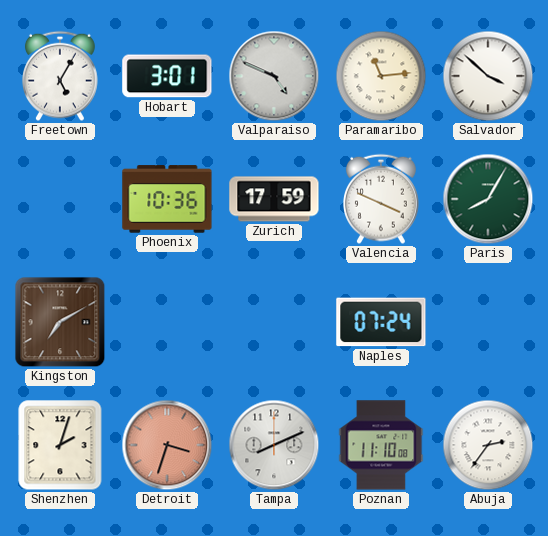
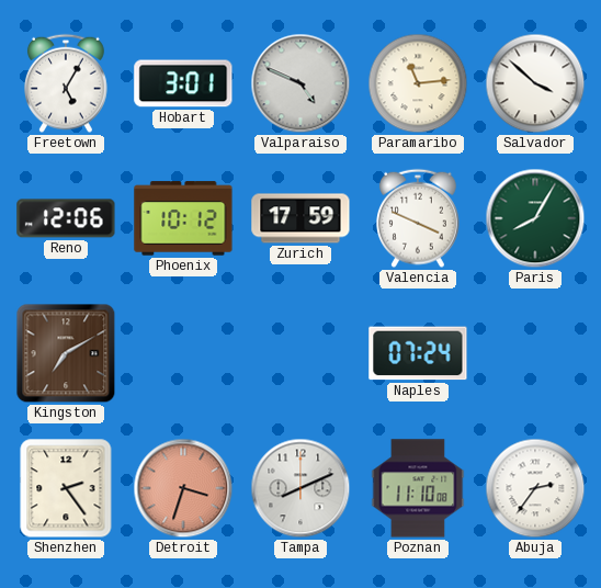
Reno: none -> 12:06
Phoenix: 10:36 -> 10:12
Shenzhen: 2:03 -> 2:24
